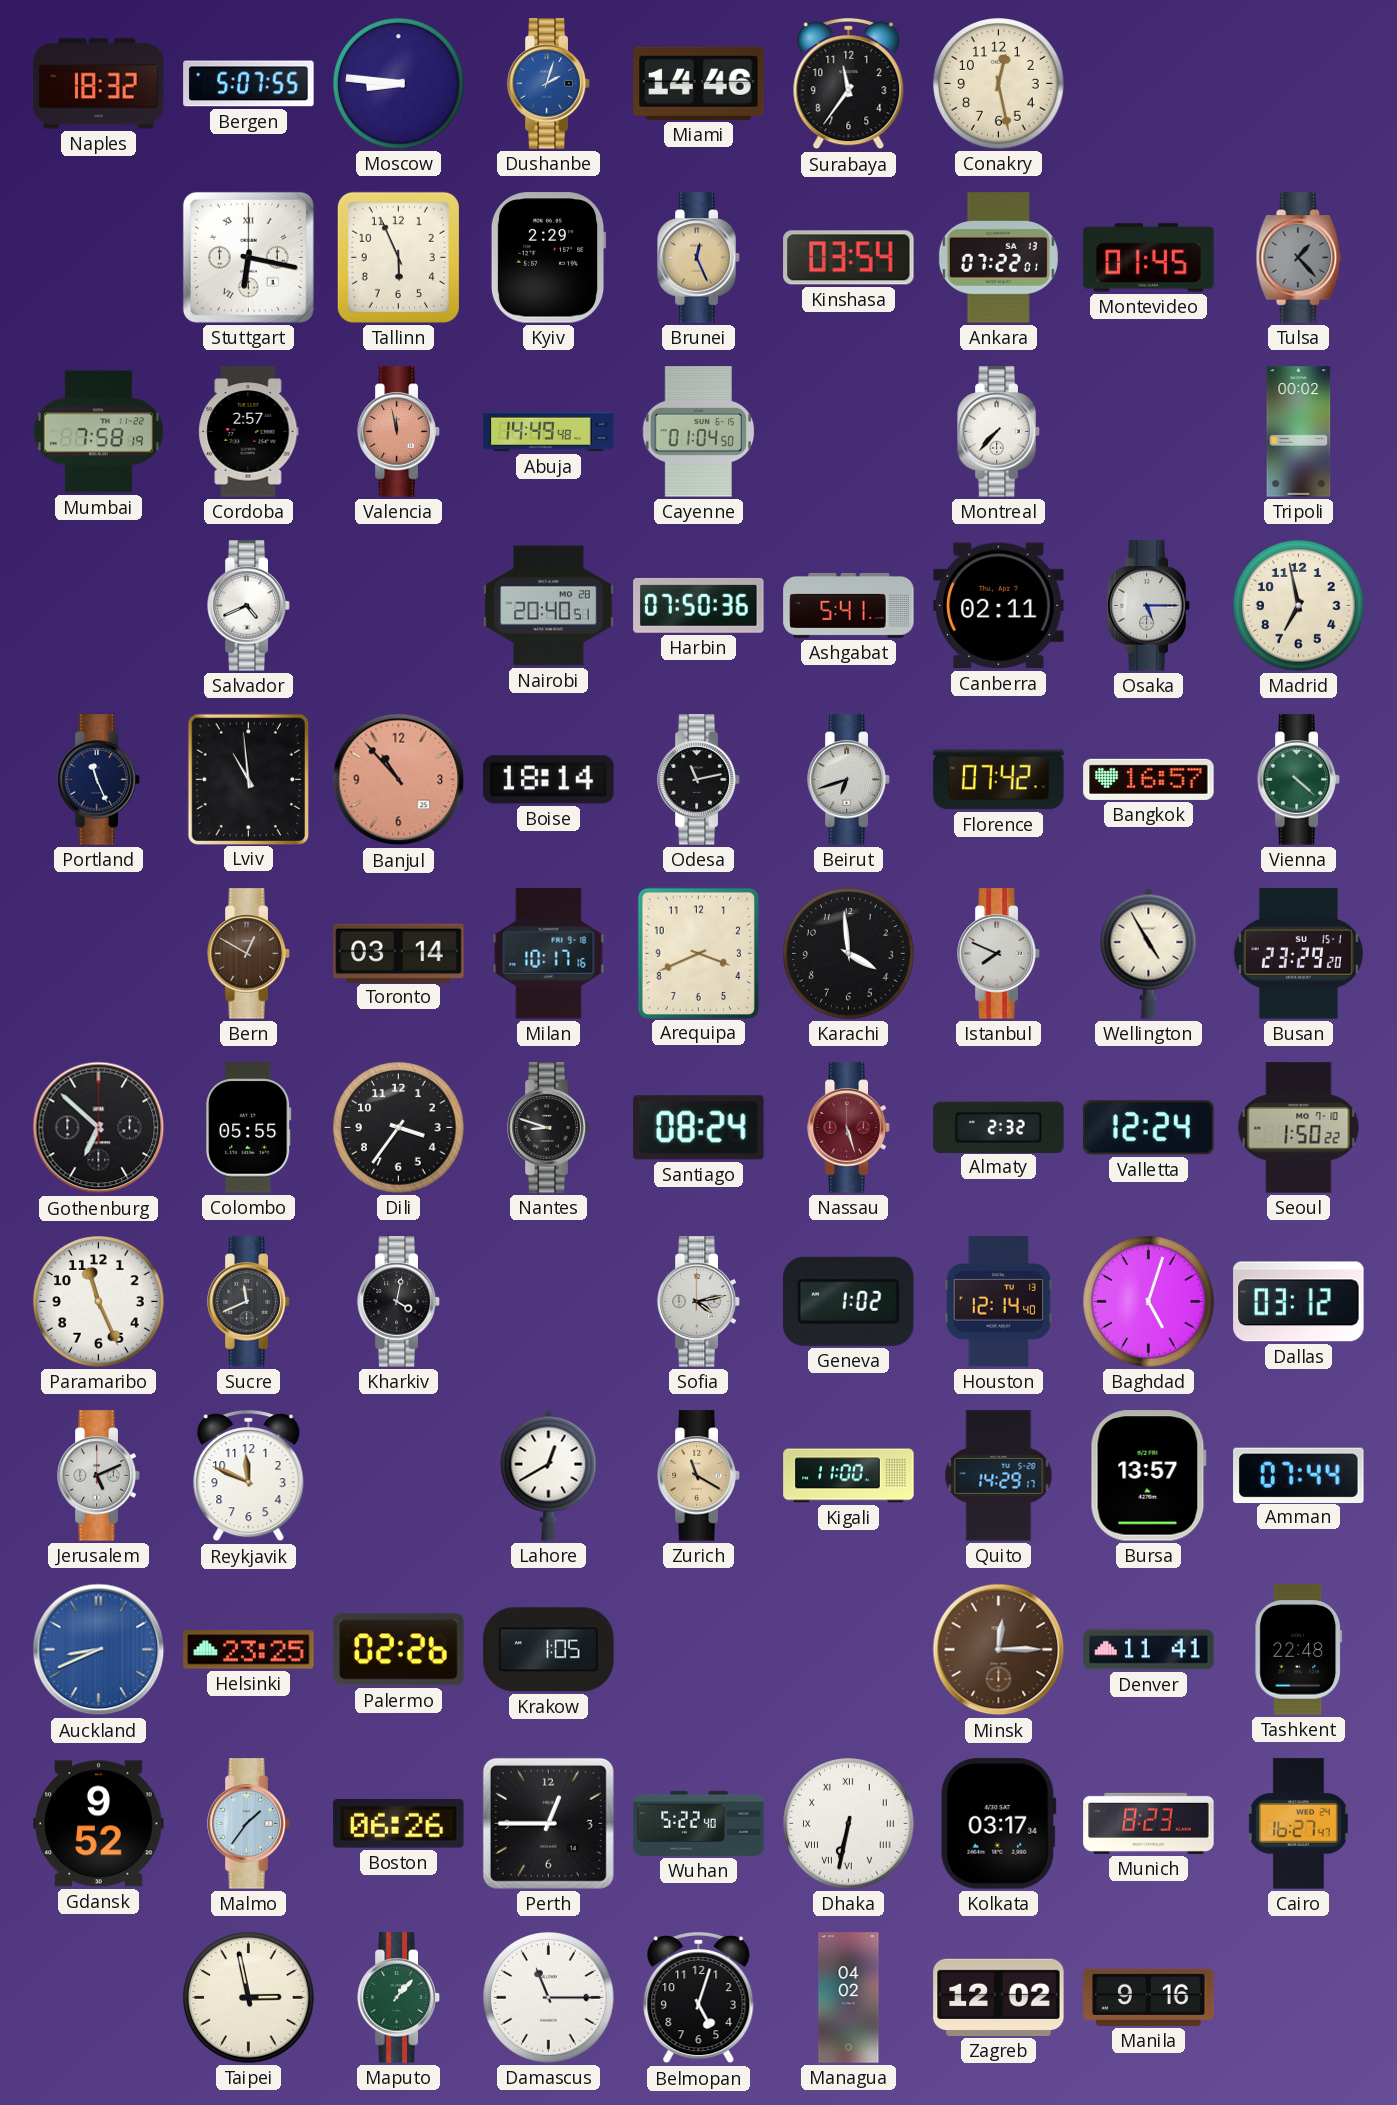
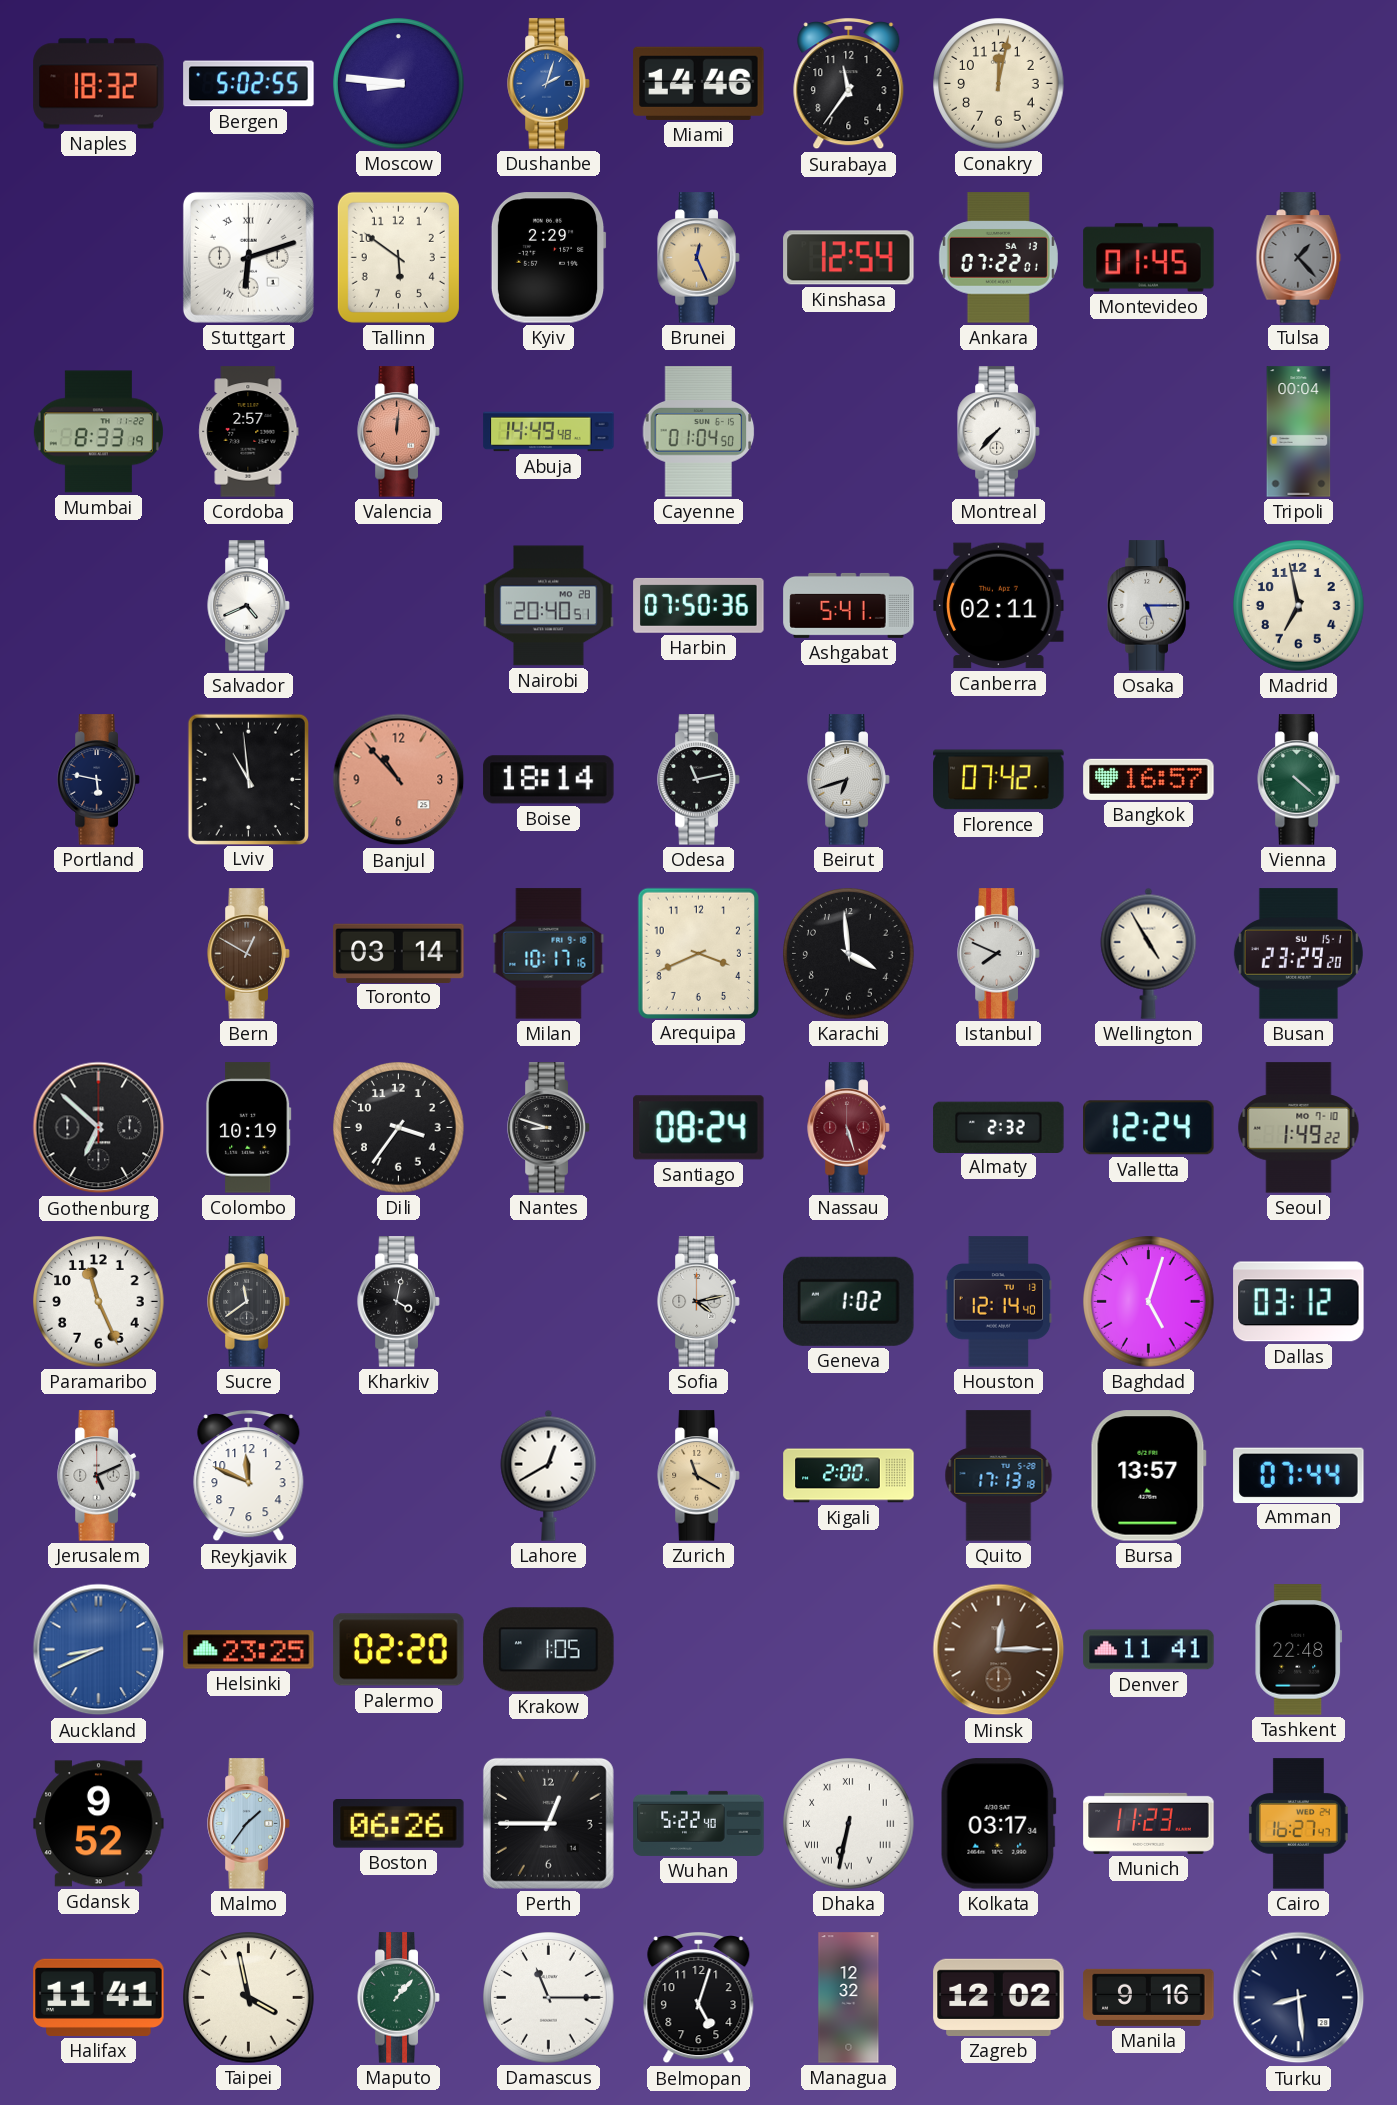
Bergen: 5:07 -> 5:02
Conakry: 12:28 -> 12:02
Stuttgart: 6:17 -> 6:12
Tallinn: 5:56 -> 5:51
Kinshasa: 03:54 -> 12:54
Mumbai: 7:58 -> 8:33
Valencia: 11:58 -> 12:01
Tripoli: 00:02 -> 00:04
Portland: 11:26 -> 5:47
Colombo: 05:55 -> 10:19
Seoul: 1:50 -> 1:49
Sucre: 11:41 -> 11:39
Kigali: 11:00 -> 2:00
Quito: 14:29 -> 17:13
Palermo: 02:26 -> 02:20
Munich: 8:23 -> 11:23
Halifax: none -> 11:41
Taipei: 2:58 -> 3:58
Managua: 04:02 -> 12:32
Turku: none -> 8:29
